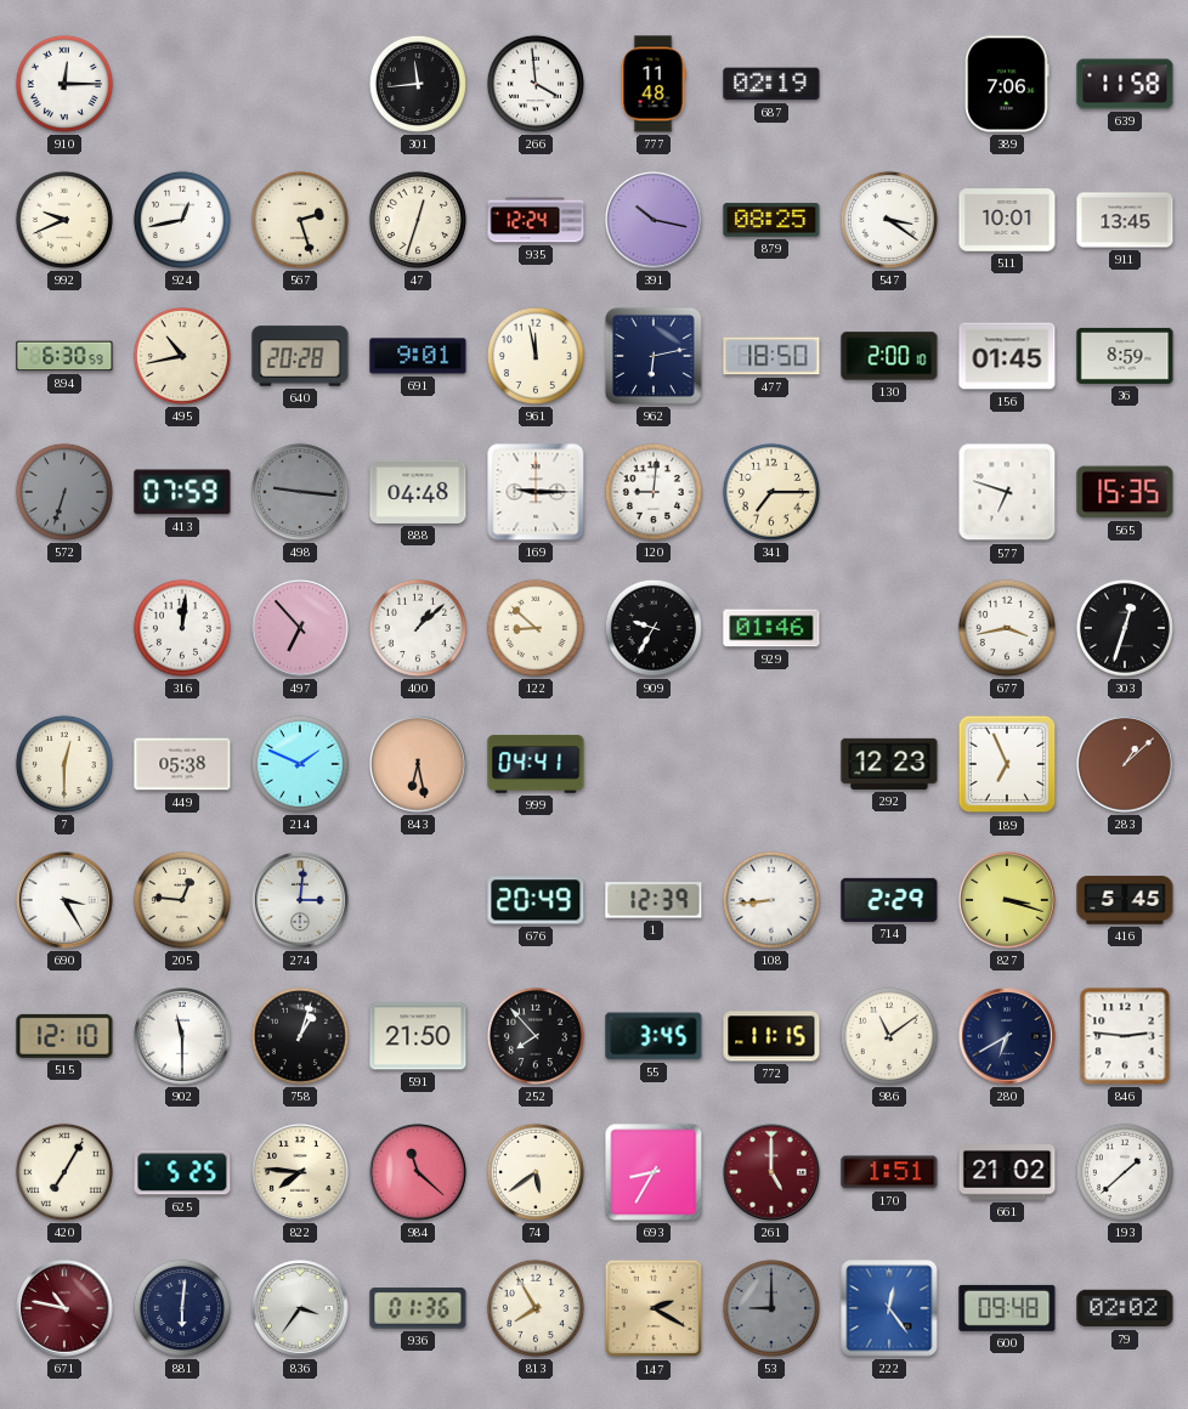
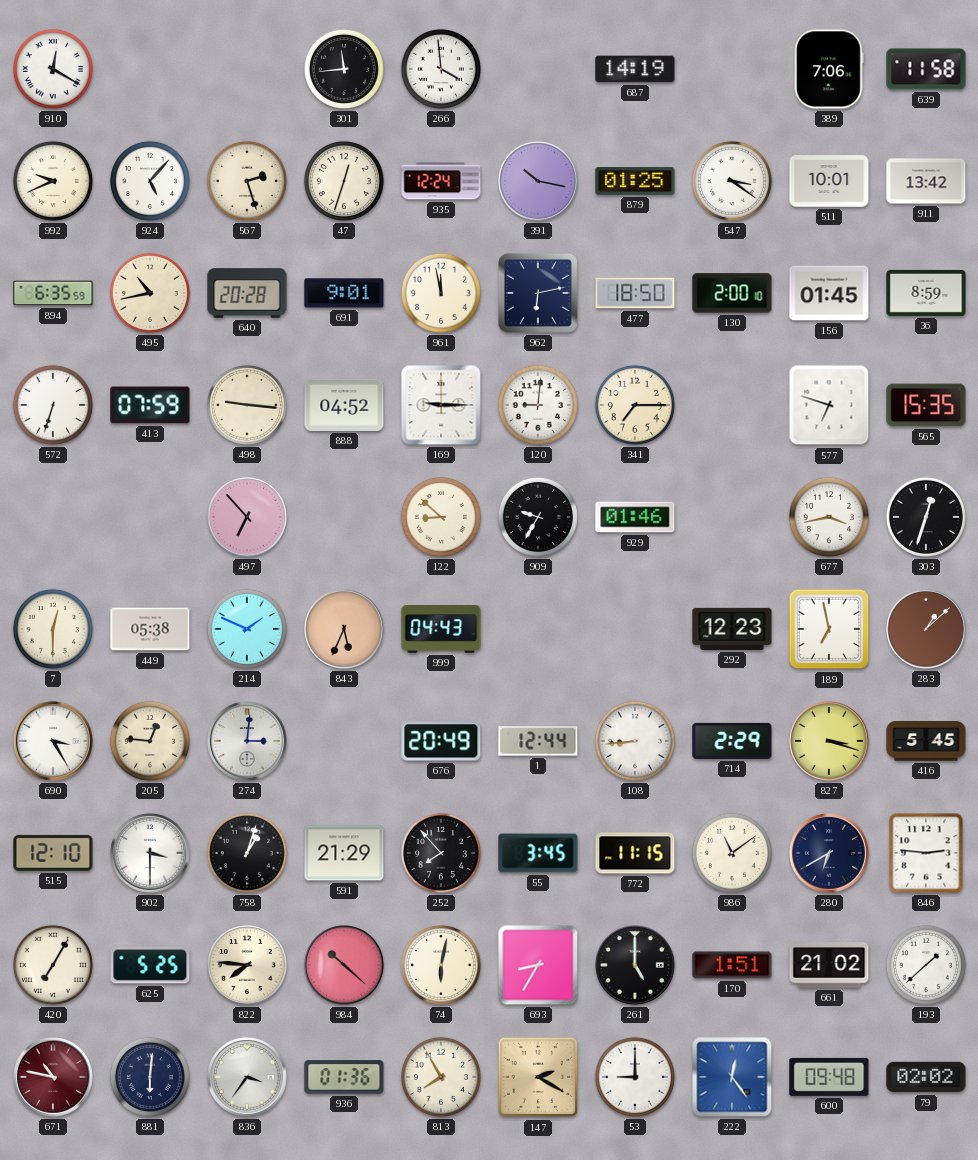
910: 12:15 -> 12:20
777: 11:48 -> none
687: 02:19 -> 14:19
924: 12:43 -> 5:07
879: 08:25 -> 01:25
911: 13:45 -> 13:42
894: 6:30 -> 6:35
572 dial: grey -> white
498 dial: grey -> cream
888: 04:48 -> 04:52
316: 12:01 -> none
400: 1:08 -> none
843: 6:28 -> 5:34
999: 04:41 -> 04:43
189: 6:56 -> 6:58
1: 12:39 -> 12:44
902: 11:30 -> 3:30
591: 21:50 -> 21:29
984: 11:22 -> 10:22
74: 5:39 -> 6:02
261 dial: burgundy -> black
53 dial: grey -> white
